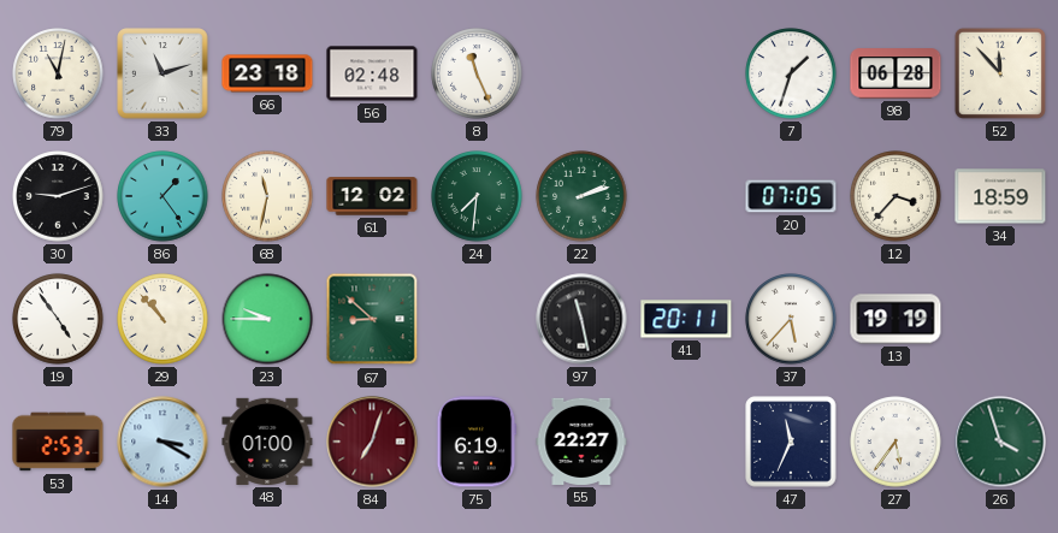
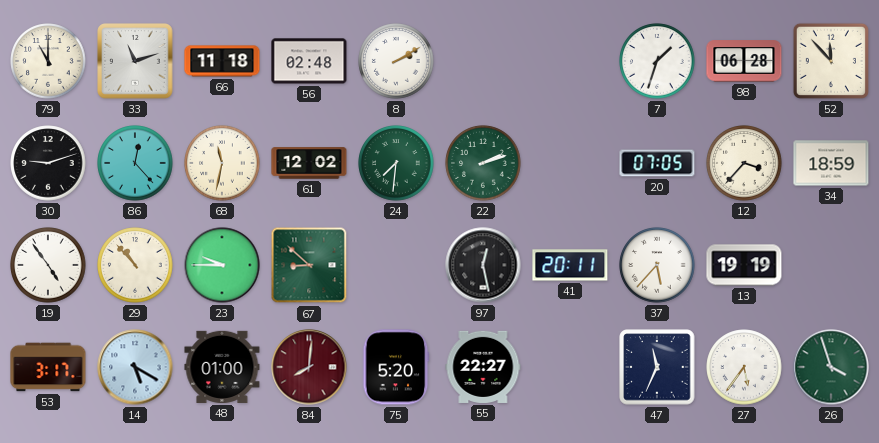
79: 11:02 -> 11:00
66: 23:18 -> 11:18
8: 11:26 -> 2:10
86: 1:24 -> 12:23
97: 11:28 -> 12:28
53: 2:53 -> 3:17
14: 3:20 -> 5:20
84: 7:03 -> 8:01
75: 6:19 -> 5:20
